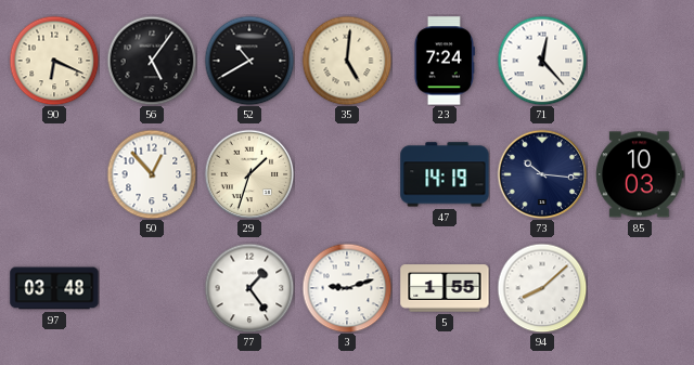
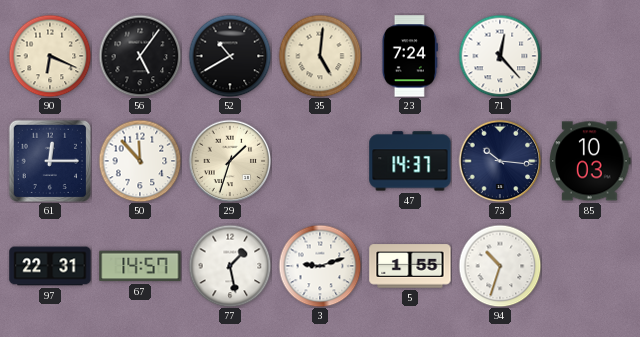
61: none -> 12:15
50: 12:53 -> 11:53
47: 14:19 -> 14:37
97: 03:48 -> 22:31
67: none -> 14:57
77: 1:24 -> 1:28
94: 8:08 -> 10:33
